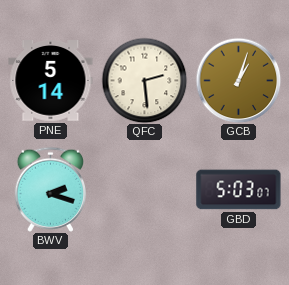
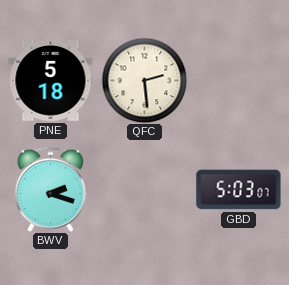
PNE: 5:14 -> 5:18
GCB: 1:03 -> none
